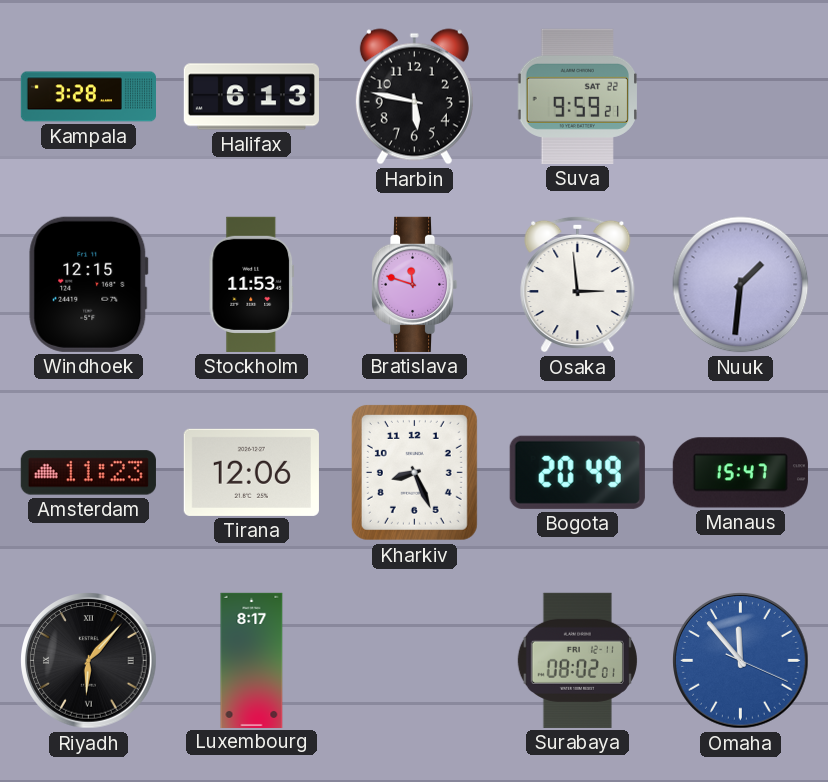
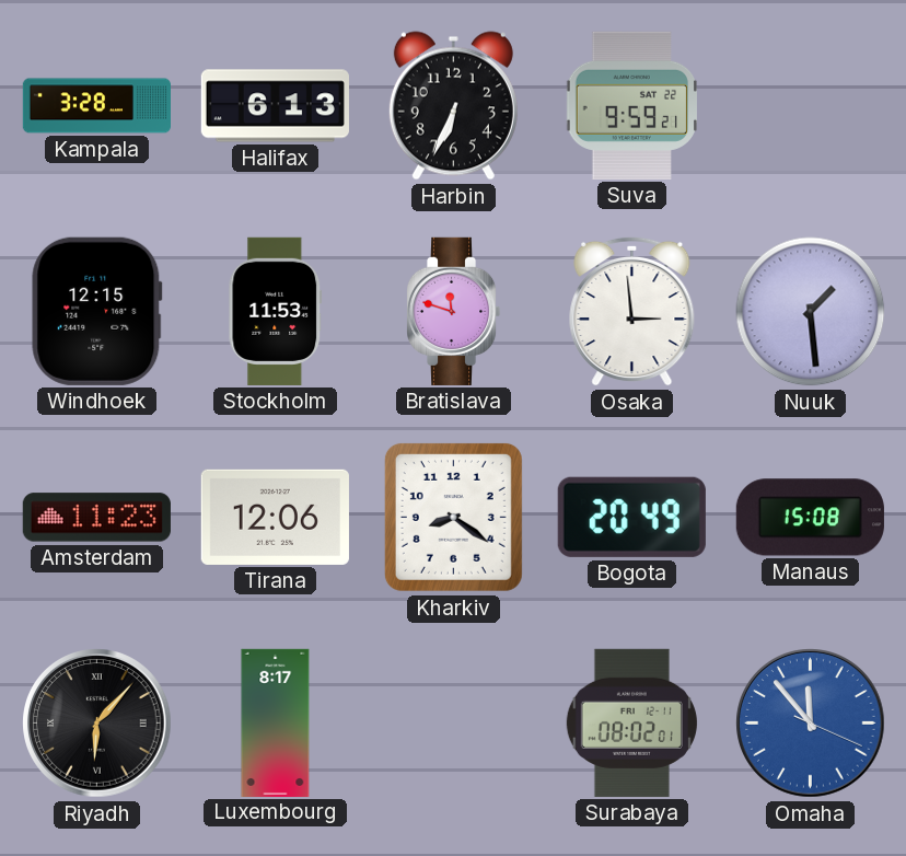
Harbin: 5:47 -> 6:34
Nuuk: 1:31 -> 1:29
Kharkiv: 8:26 -> 8:21
Manaus: 15:47 -> 15:08
